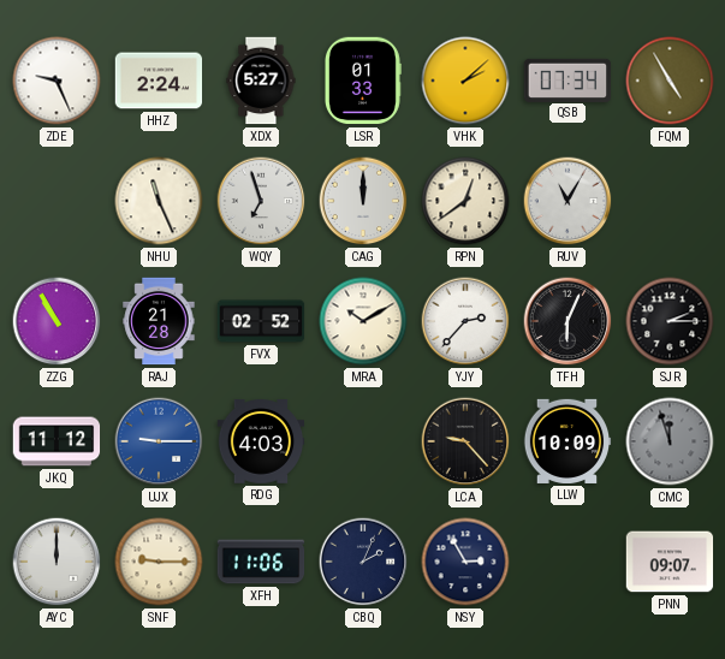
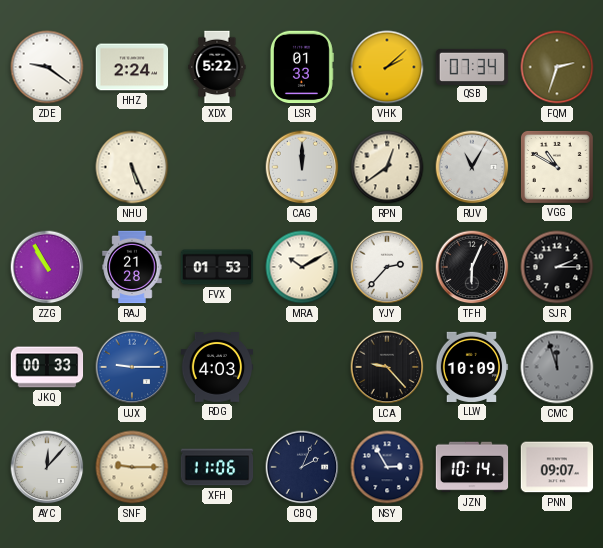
ZDE: 9:26 -> 9:21
XDX: 5:27 -> 5:22
FQM: 4:55 -> 2:33
NHU: 11:26 -> 5:26
WQY: 6:57 -> none
VGG: none -> 10:50
FVX: 02:52 -> 01:53
JKQ: 11:12 -> 00:33
AYC: 12:00 -> 12:07
JZN: none -> 10:14
